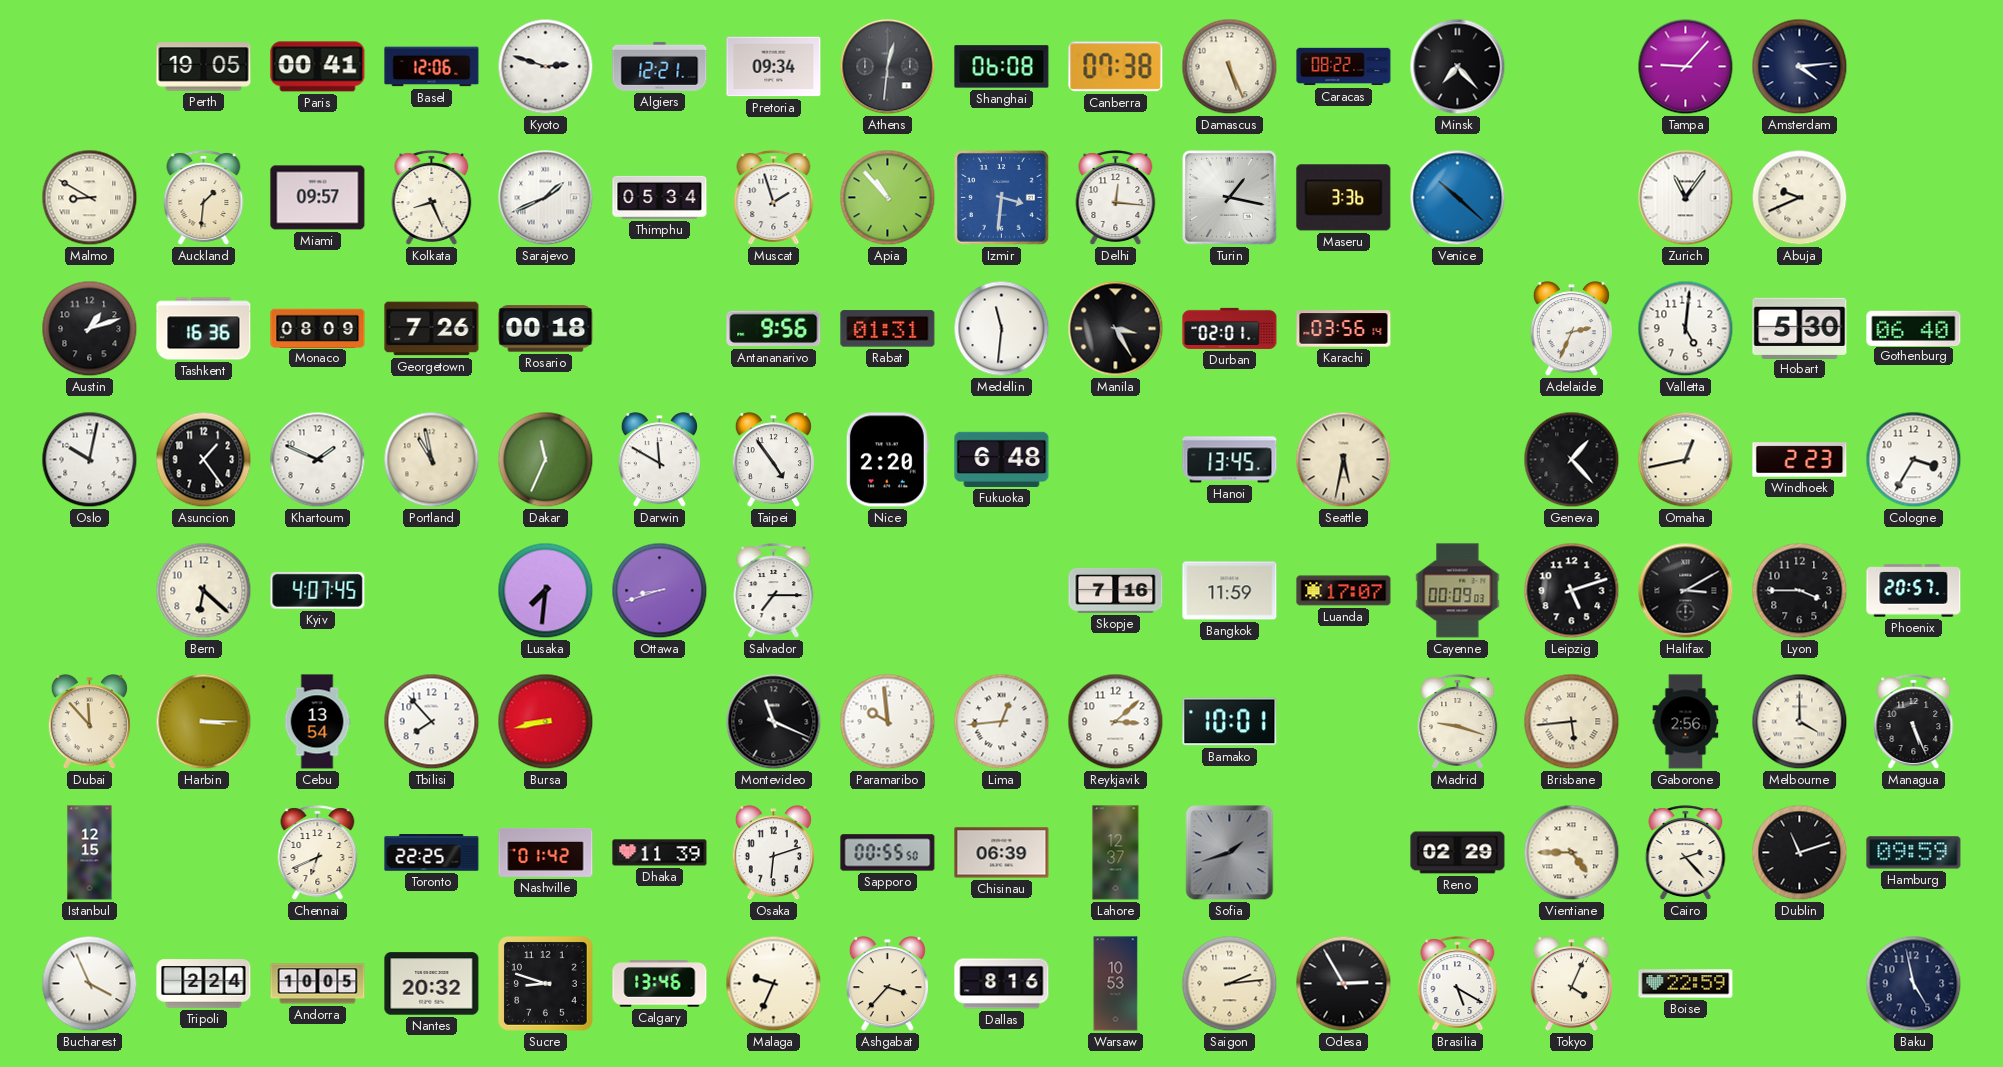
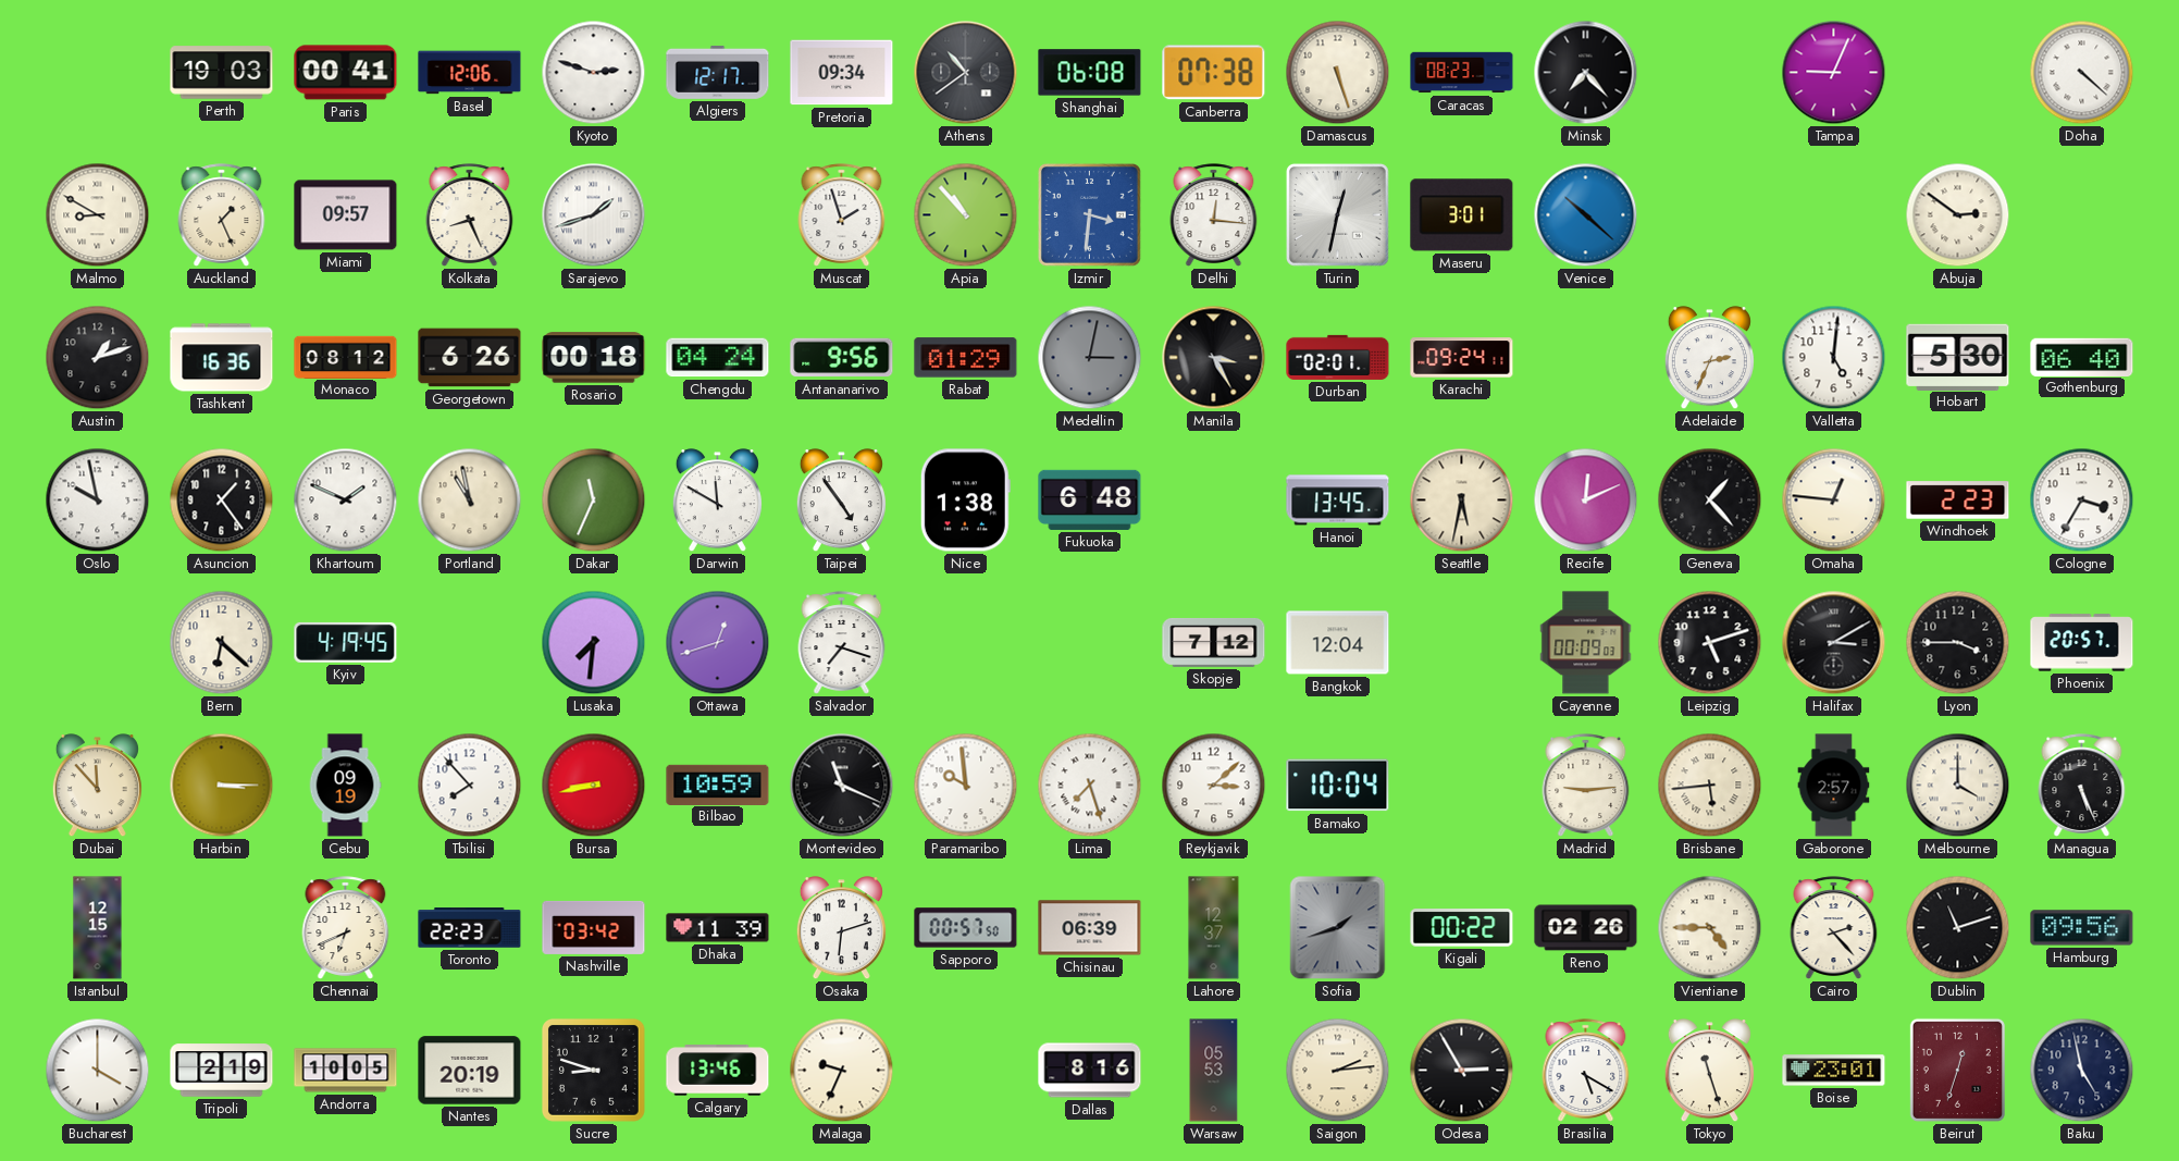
Perth: 19:05 -> 19:03
Algiers: 12:21 -> 12:17
Athens: 12:31 -> 10:39
Damascus: 5:26 -> 5:27
Caracas: 08:22 -> 08:23
Tampa: 9:07 -> 9:04
Amsterdam: 4:14 -> none
Doha: none -> 4:22
Auckland: 1:31 -> 1:26
Sarajevo: 1:41 -> 1:42
Thimphu: 05:34 -> none
Turin: 1:17 -> 12:32
Maseru: 3:36 -> 3:01
Zurich: 11:06 -> none
Abuja: 9:41 -> 2:51
Monaco: 08:09 -> 08:12
Georgetown: 7:26 -> 6:26
Chengdu: none -> 04:24
Rabat: 01:31 -> 01:29
Medellin: 11:31 -> 3:02
Medellin dial: white -> grey
Karachi: 03:56 -> 09:24
Oslo: 10:02 -> 9:58
Nice: 2:20 -> 1:38
Recife: none -> 12:11
Omaha: 12:43 -> 12:46
Kyiv: 4:07 -> 4:19
Ottawa: 8:42 -> 12:42
Salvador: 7:15 -> 7:18
Skopje: 7:16 -> 7:12
Bangkok: 11:59 -> 12:04
Luanda: 17:07 -> none
Cebu: 13:54 -> 09:19
Bilbao: none -> 10:59
Lima: 12:44 -> 7:27
Bamako: 10:01 -> 10:04
Madrid: 9:18 -> 9:14
Gaborone: 2:56 -> 2:57
Toronto: 22:25 -> 22:23
Nashville: 01:42 -> 03:42
Sapporo: 00:55 -> 00:57
Kigali: none -> 00:22
Reno: 02:29 -> 02:26
Hamburg: 09:59 -> 09:56
Bucharest: 3:56 -> 4:00
Tripoli: 2:24 -> 2:19
Nantes: 20:32 -> 20:19
Ashgabat: 3:37 -> none
Warsaw: 10:53 -> 05:53
Tokyo: 4:04 -> 11:27
Boise: 22:59 -> 23:01
Beirut: none -> 12:33
